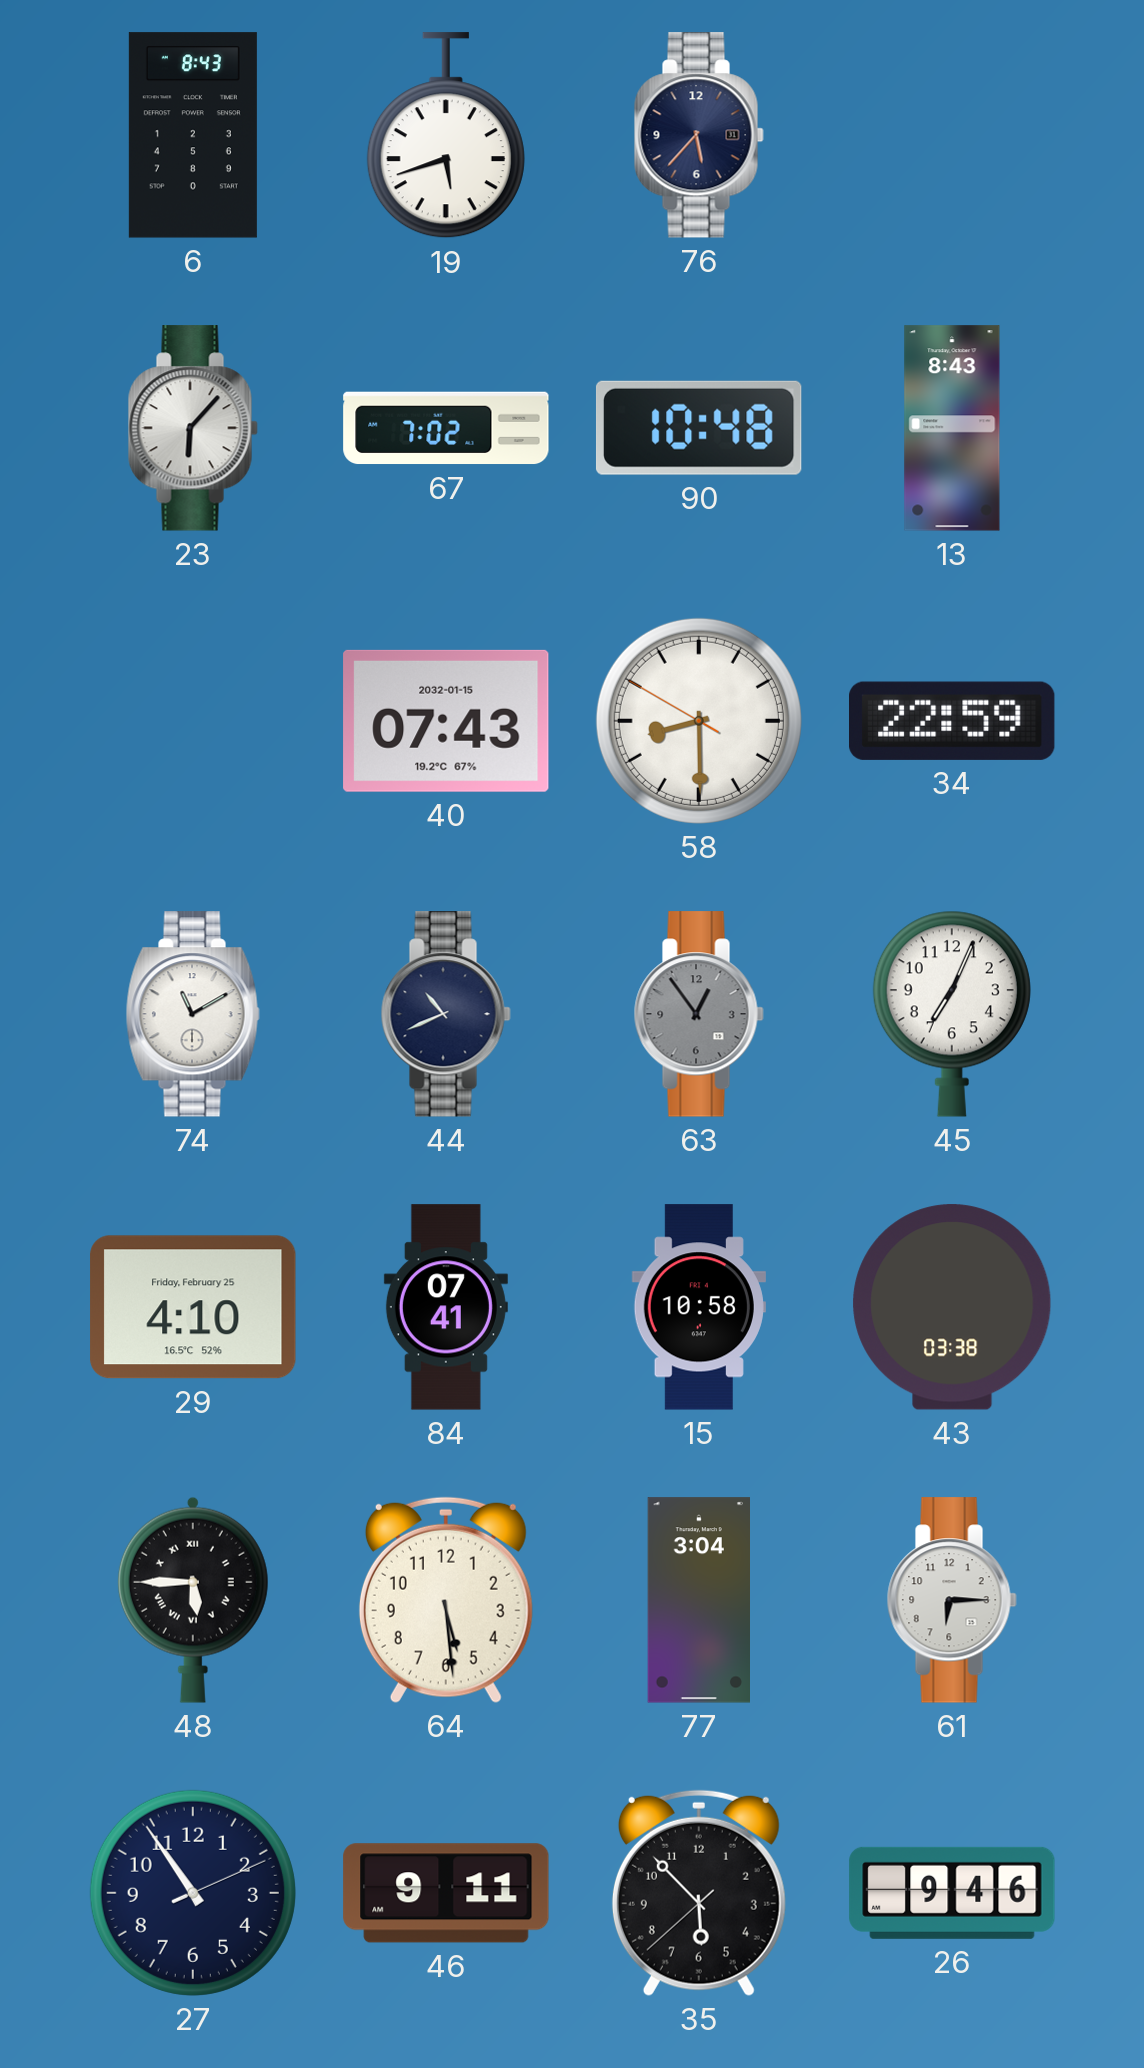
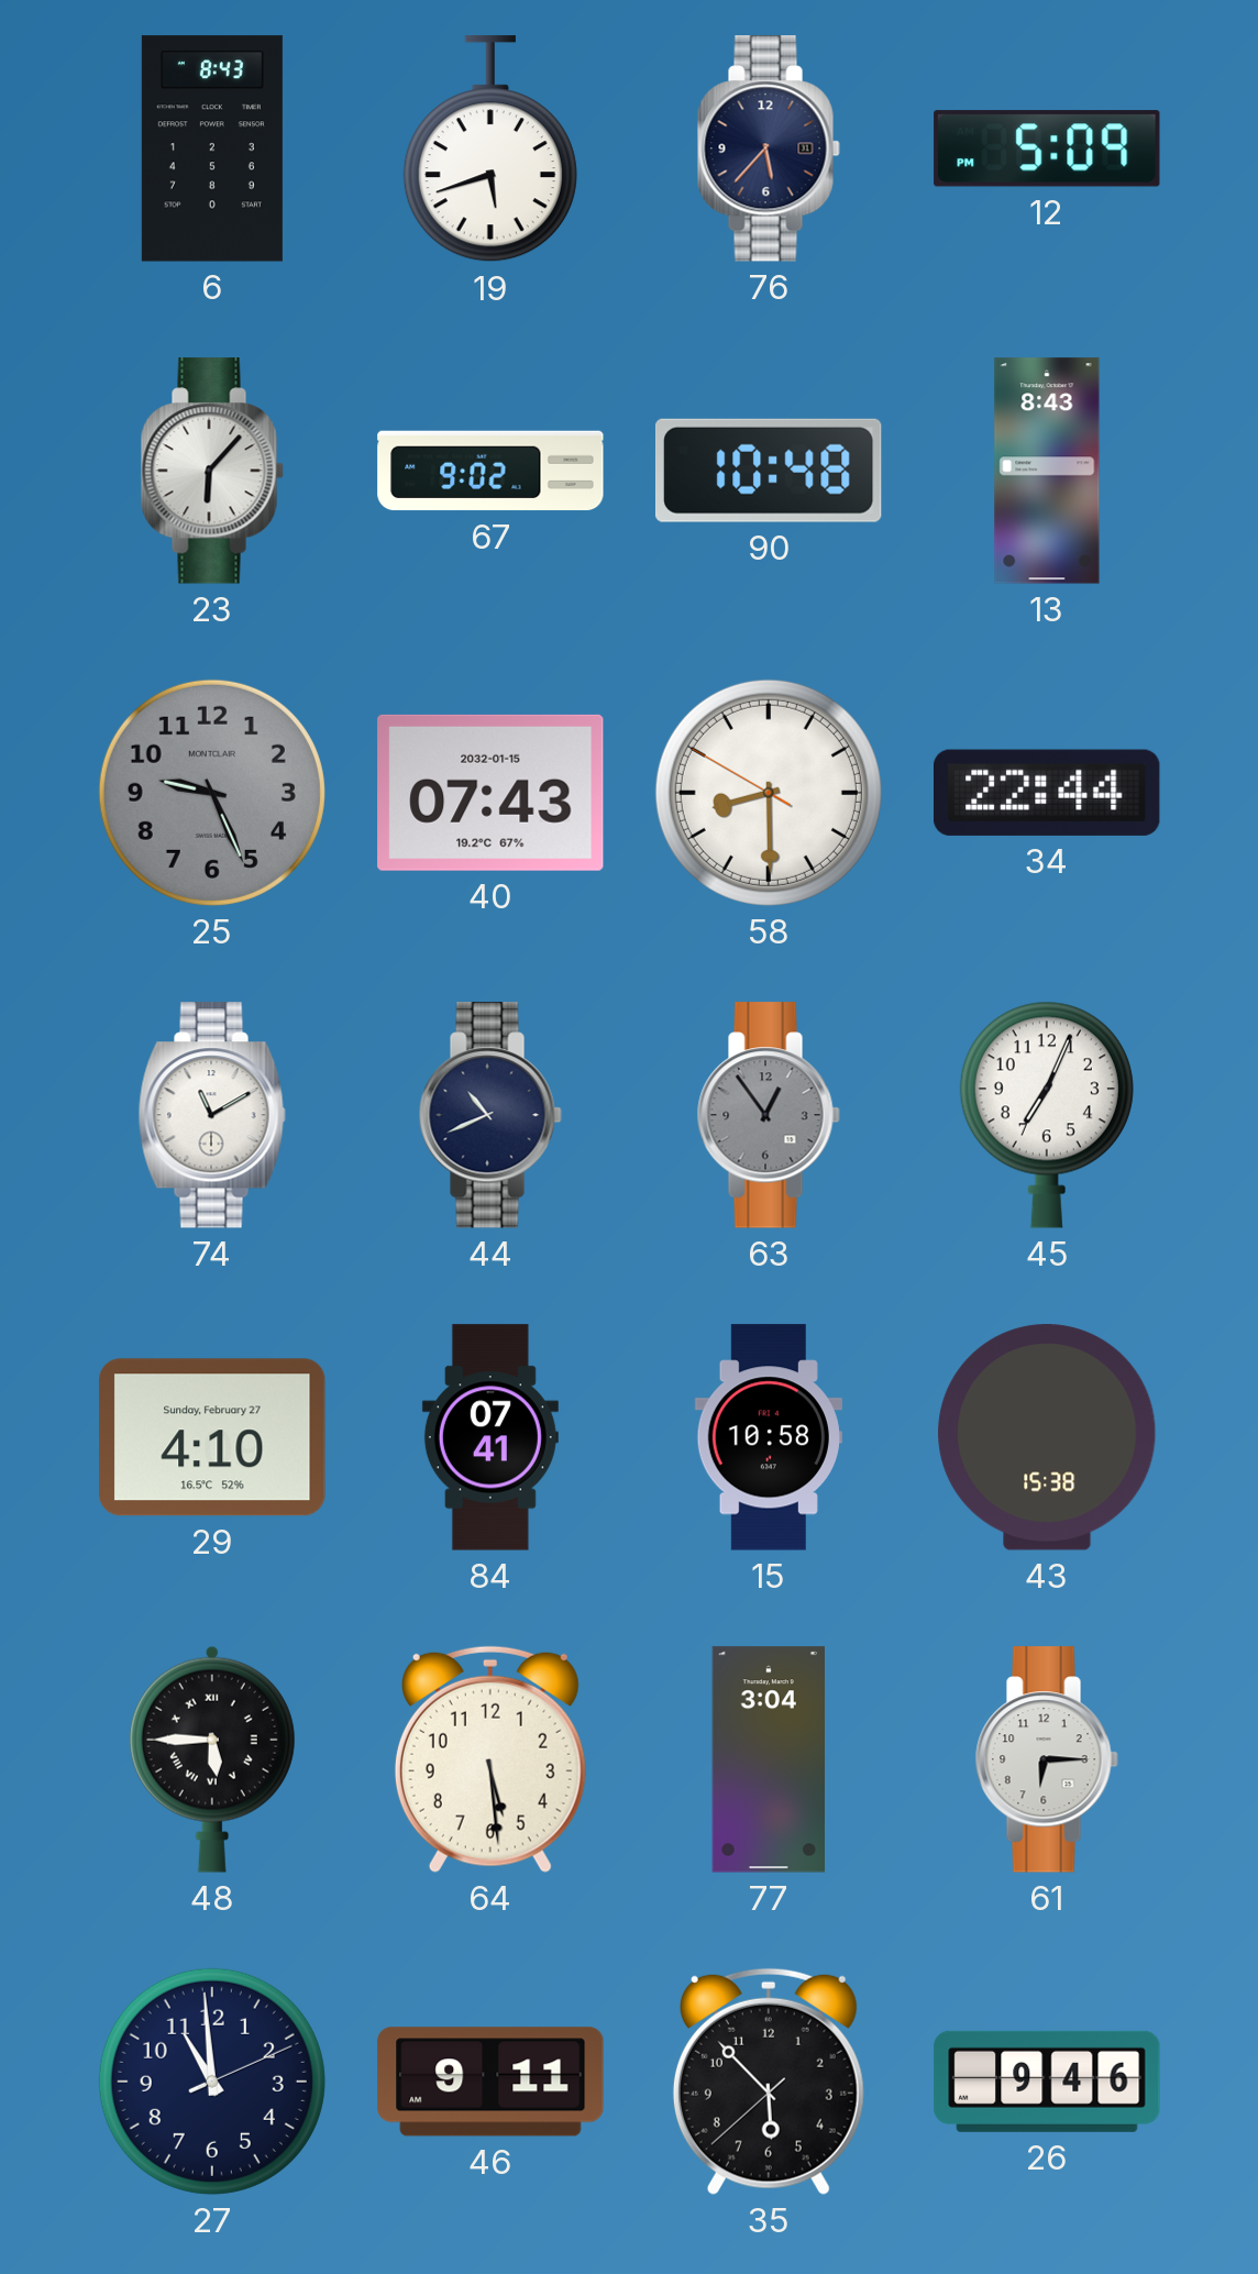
12: none -> 5:09
67: 7:02 -> 9:02
25: none -> 9:26
34: 22:59 -> 22:44
29 date: Friday, February 25 -> Sunday, February 27
43: 03:38 -> 15:38
27: 10:54 -> 10:59
